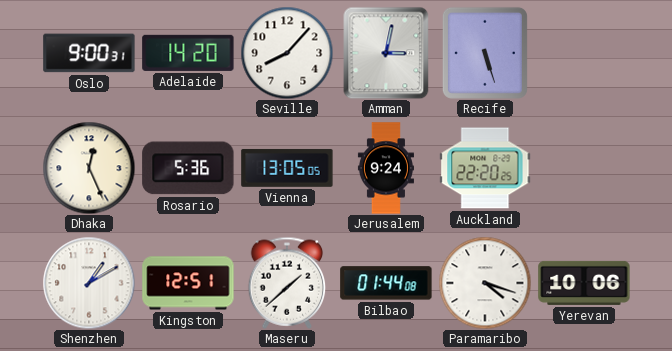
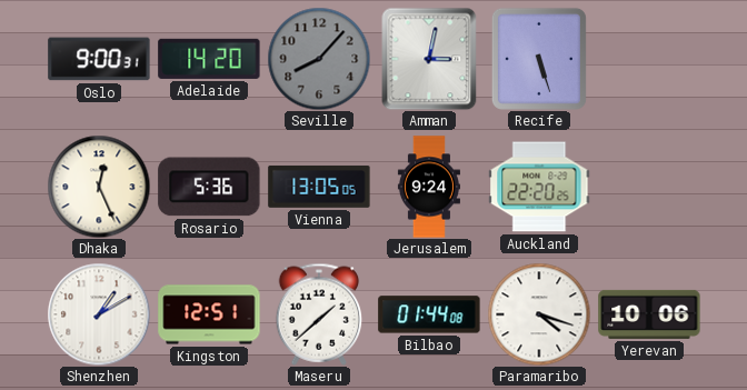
Seville dial: white -> grey
